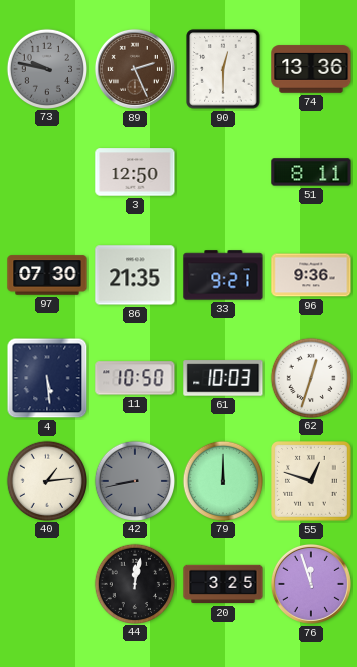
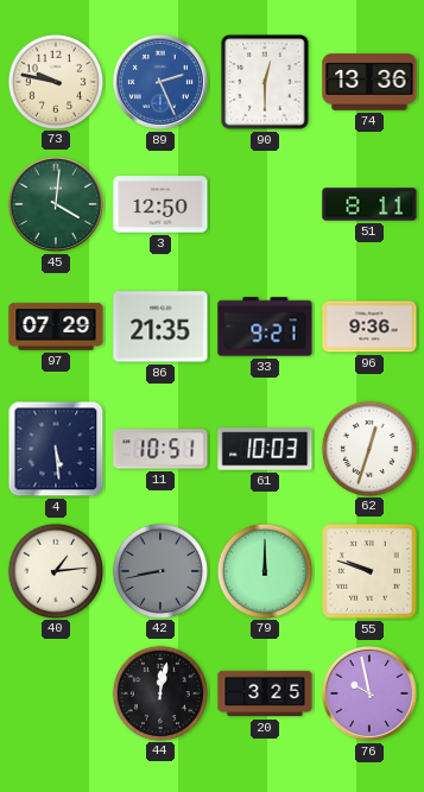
73 dial: grey -> cream
89 dial: brown -> blue
45: none -> 4:01
97: 07:30 -> 07:29
11: 10:50 -> 10:51
55: 12:48 -> 9:48
76: 11:57 -> 9:58
